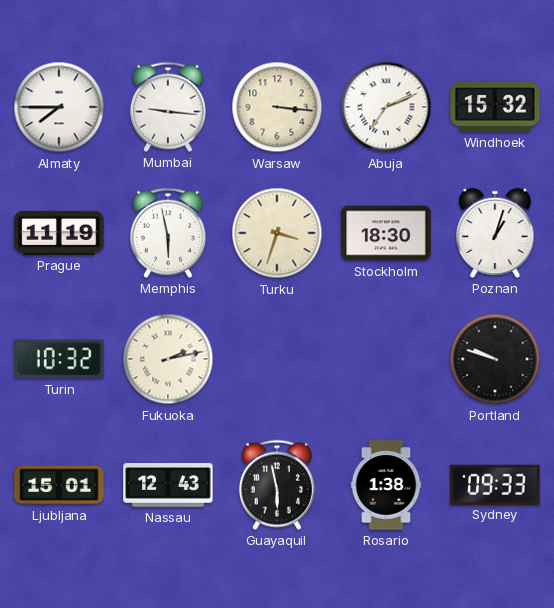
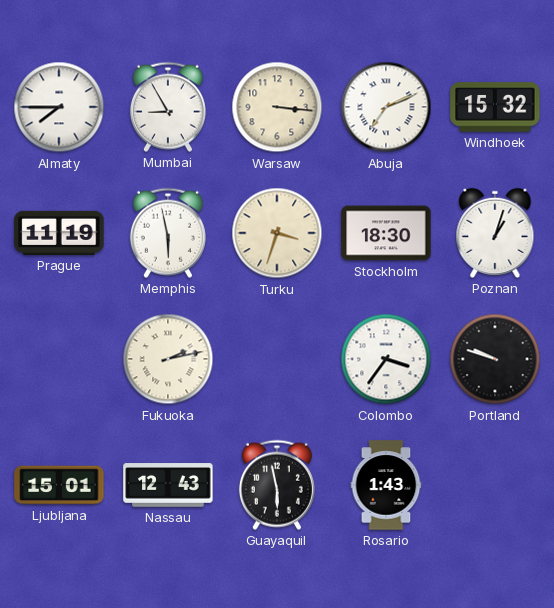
Mumbai: 9:16 -> 8:55
Turin: 10:32 -> none
Colombo: none -> 3:36
Rosario: 1:38 -> 1:43
Sydney: 09:33 -> none
